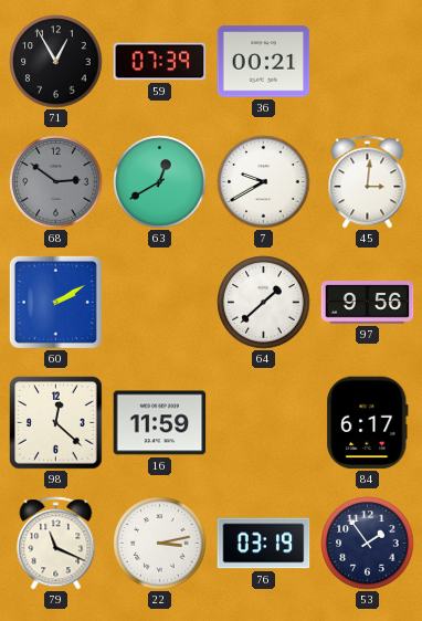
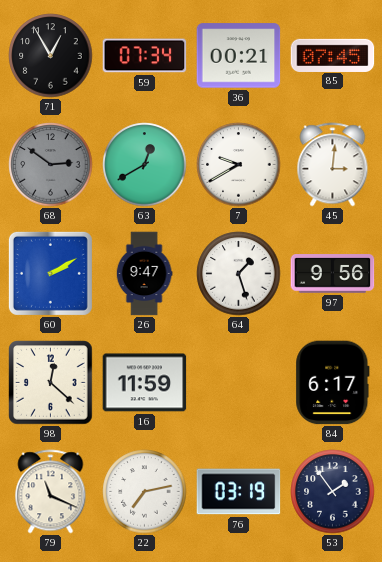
59: 07:39 -> 07:34
85: none -> 07:45
26: none -> 9:47
64: 1:38 -> 1:27
22: 3:13 -> 7:13
